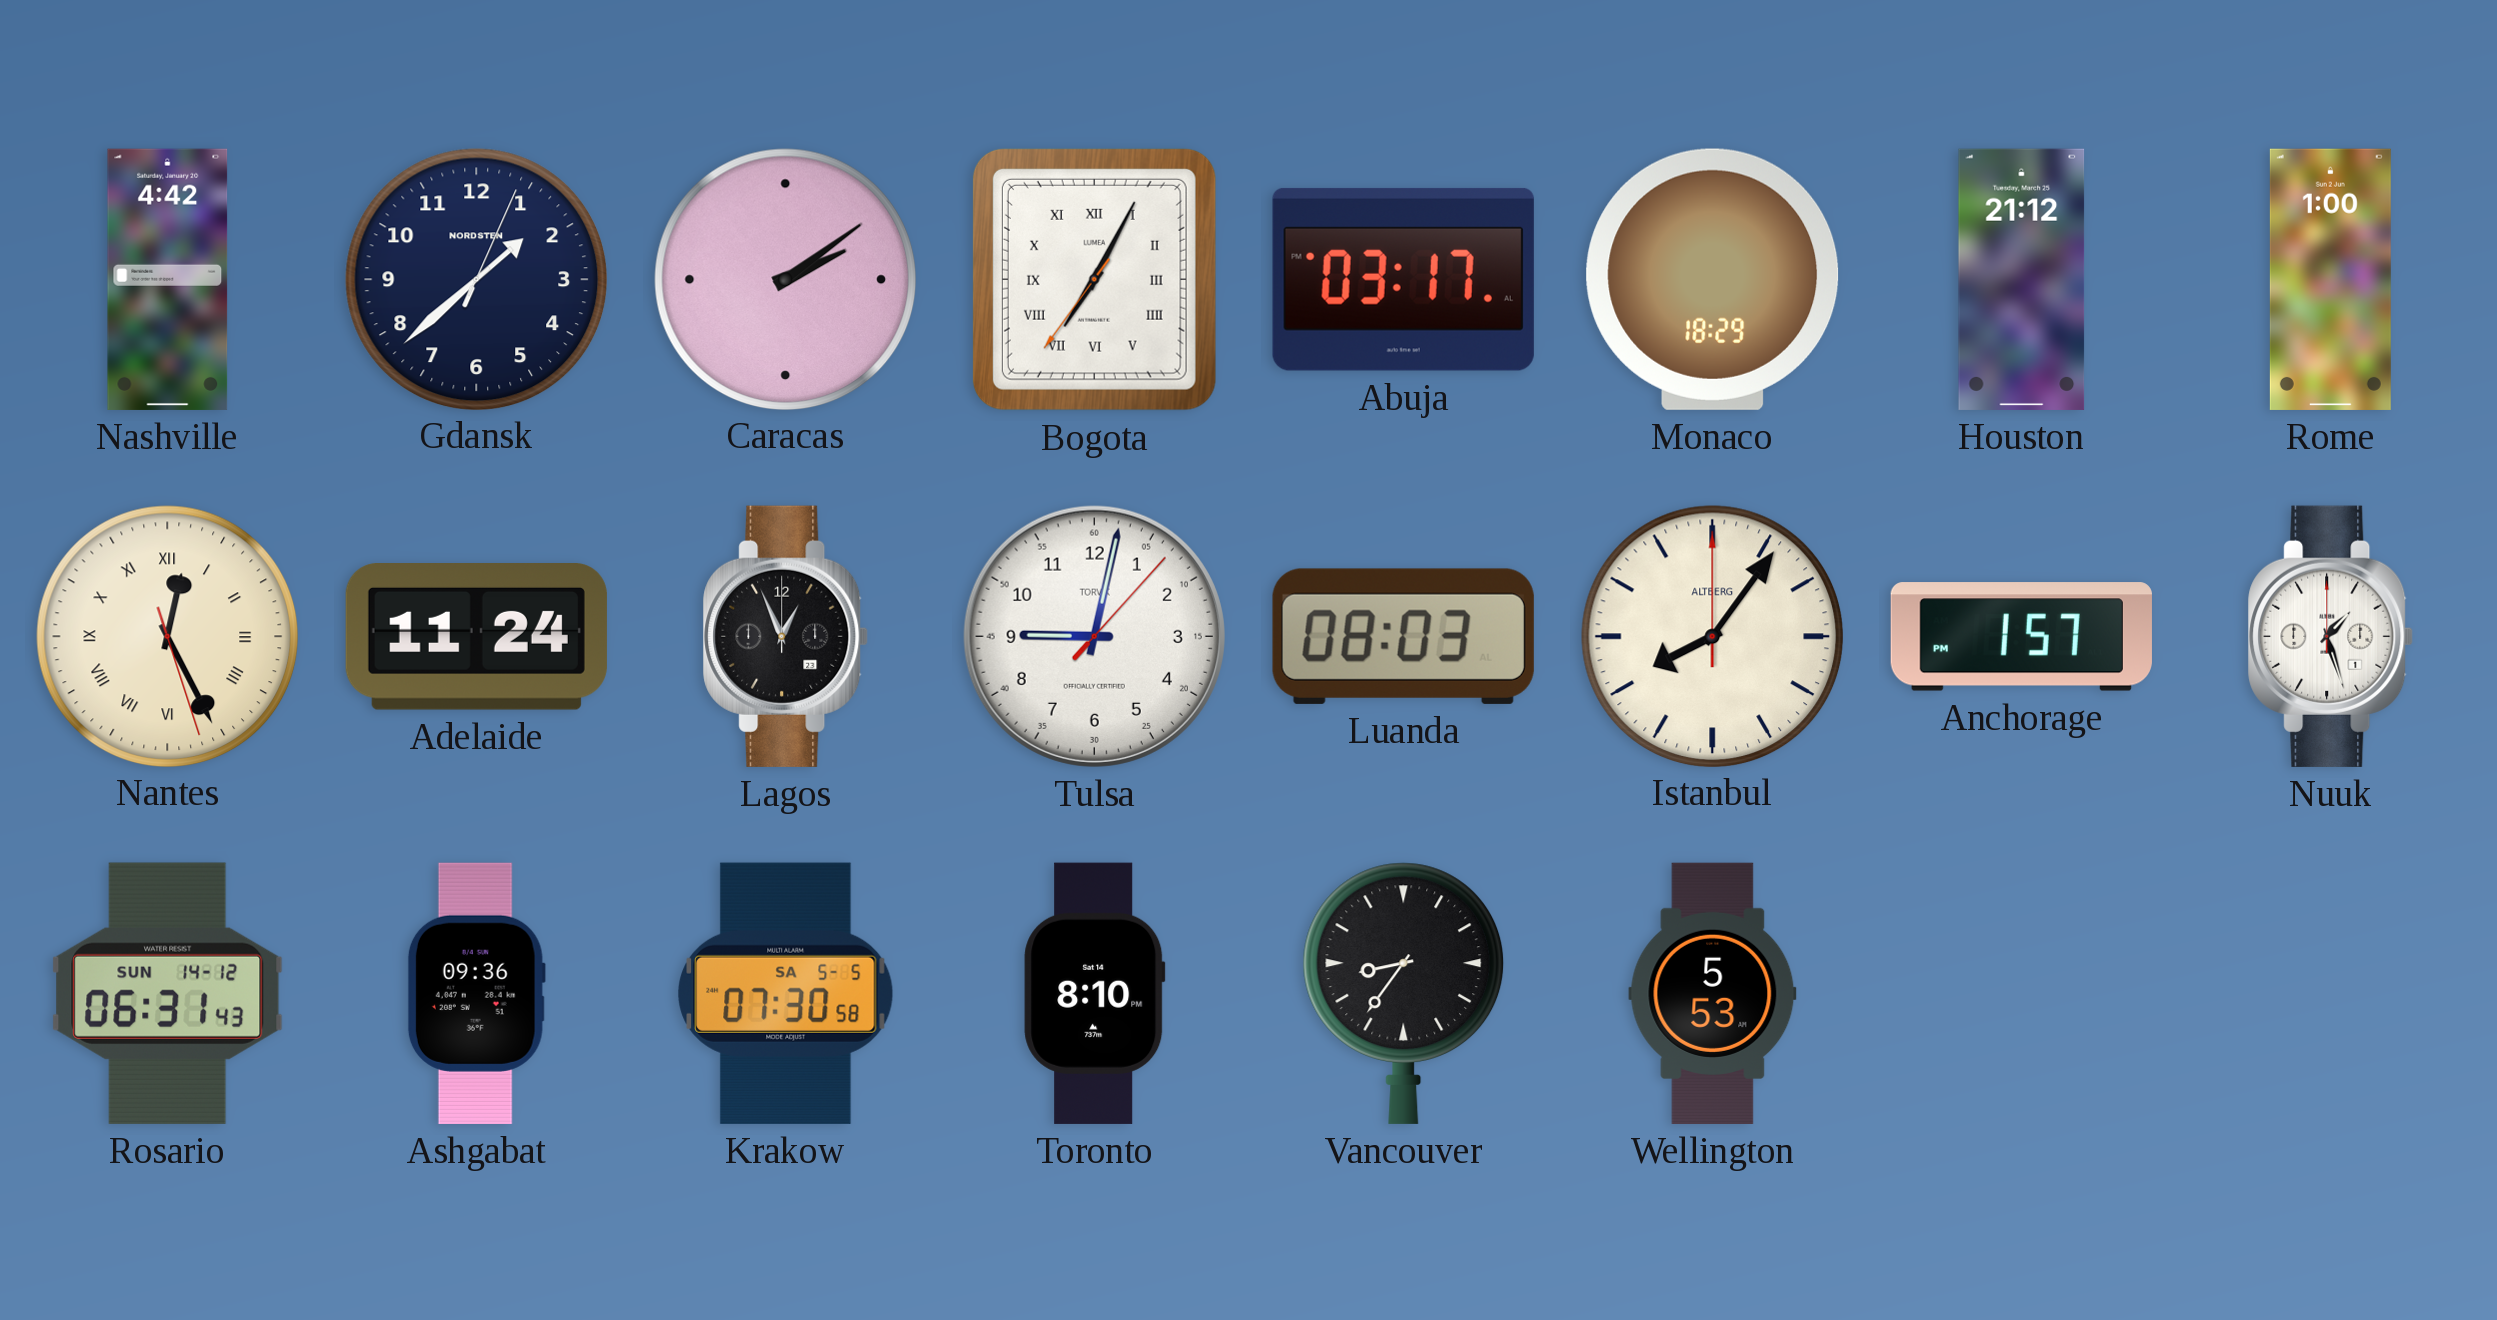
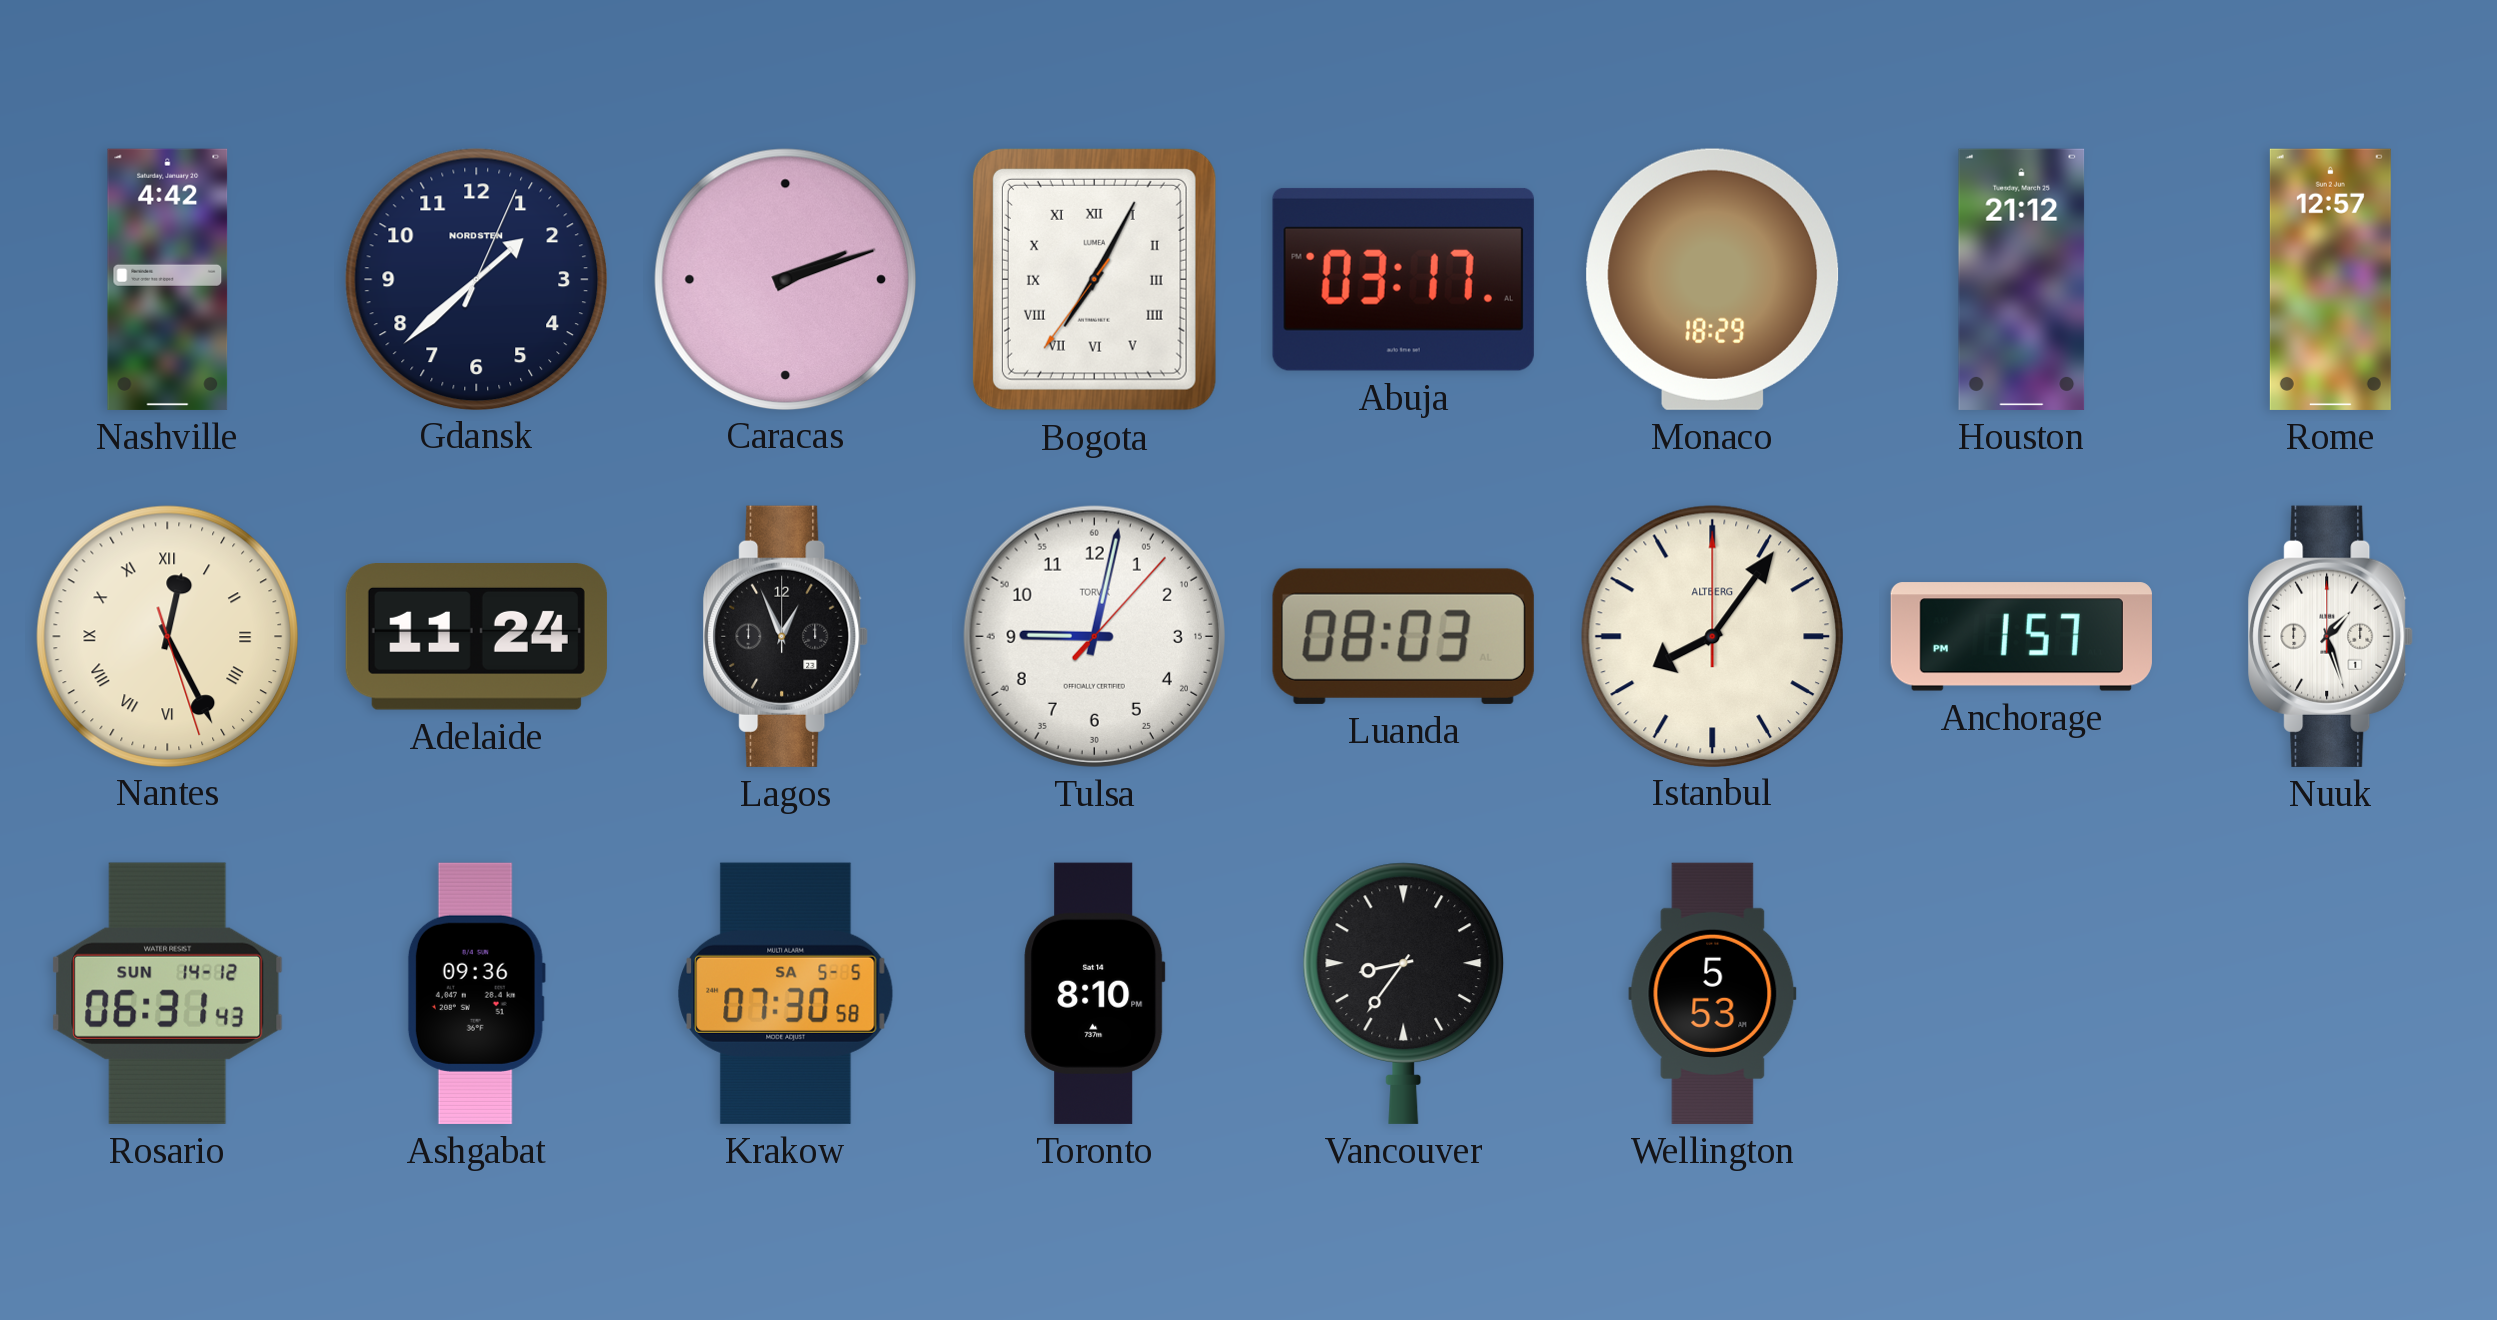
Caracas: 2:09 -> 2:12
Rome: 1:00 -> 12:57
